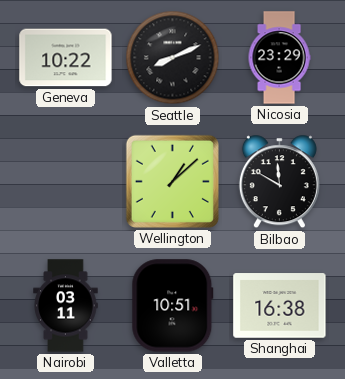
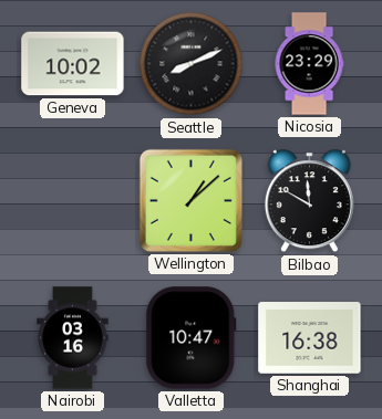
Geneva: 10:22 -> 10:02
Nairobi: 03:11 -> 03:16
Valletta: 10:51 -> 10:47
